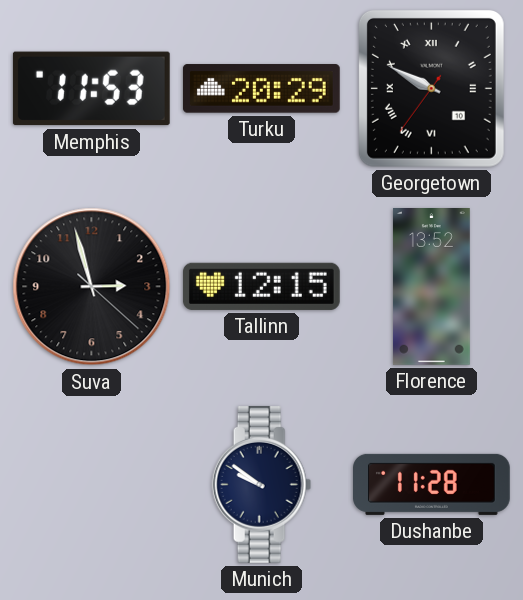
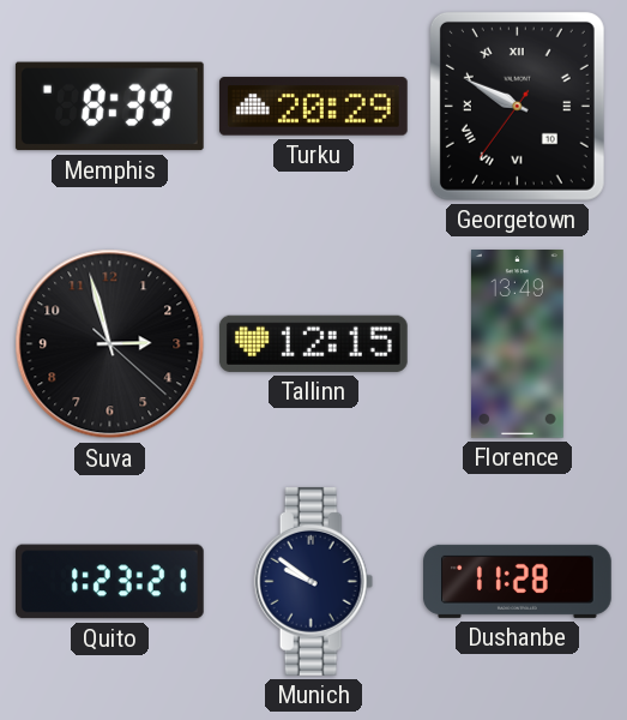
Memphis: 11:53 -> 8:39
Florence: 13:52 -> 13:49
Quito: none -> 1:23
